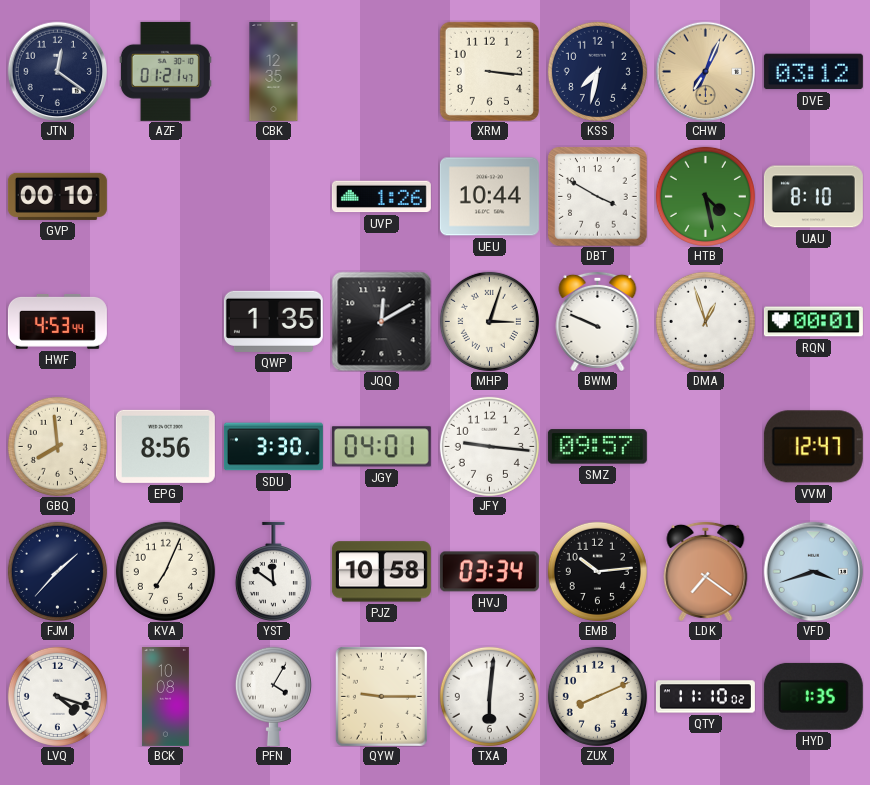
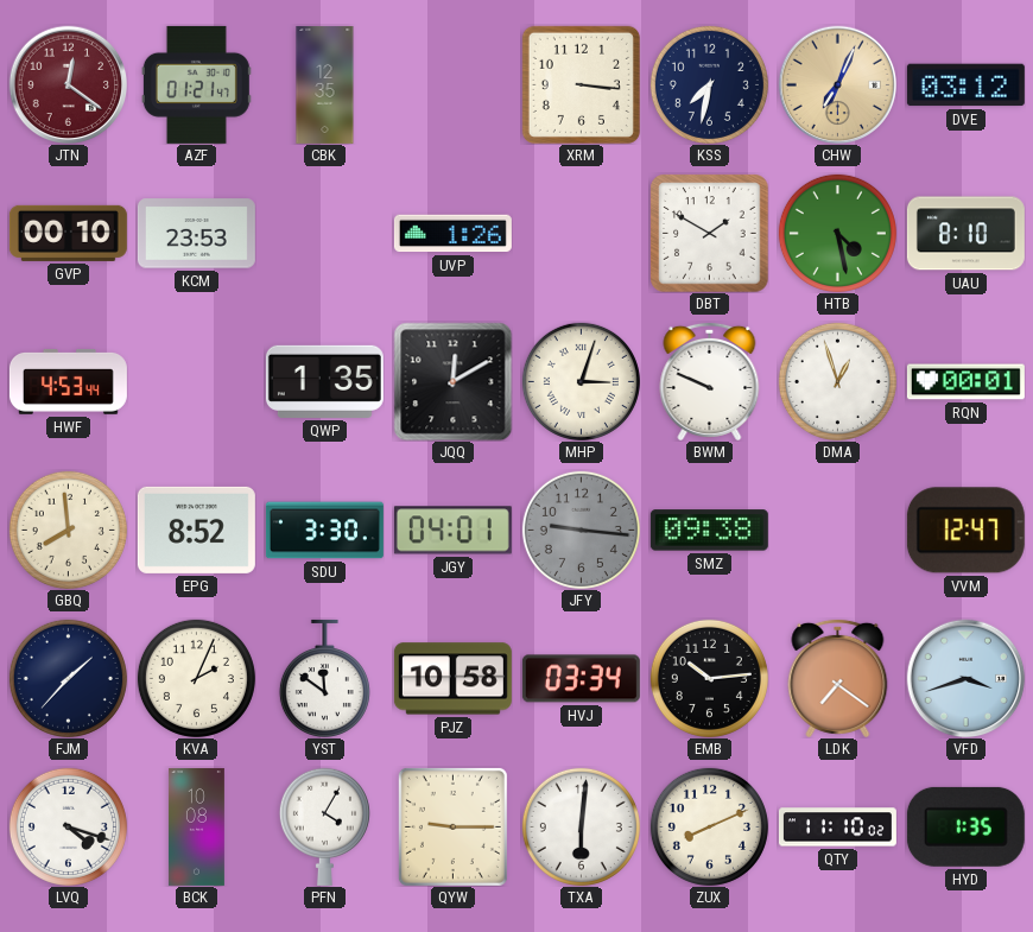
JTN dial: navy -> burgundy
KCM: none -> 23:53
UEU: 10:44 -> none
DBT: 3:50 -> 1:50
EPG: 8:56 -> 8:52
JFY dial: white -> grey
SMZ: 09:57 -> 09:38
KVA: 7:04 -> 2:04
